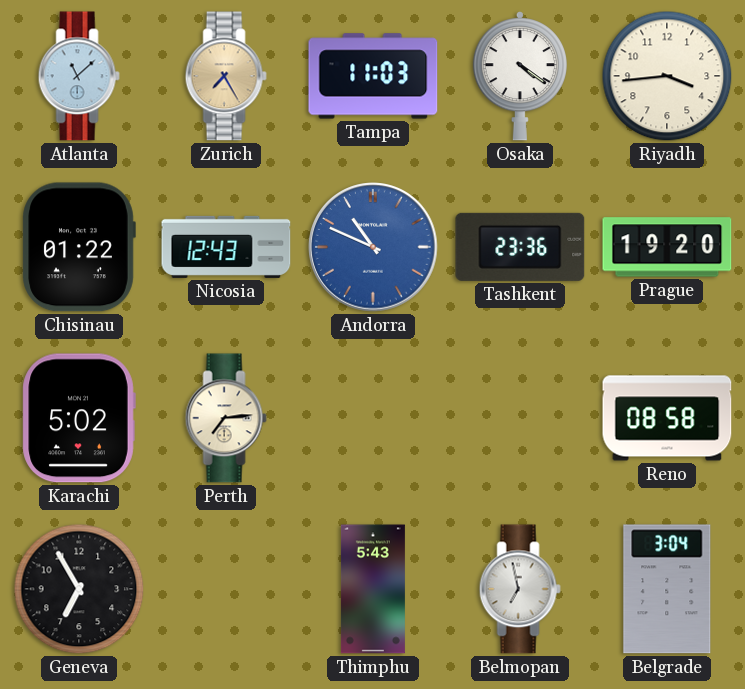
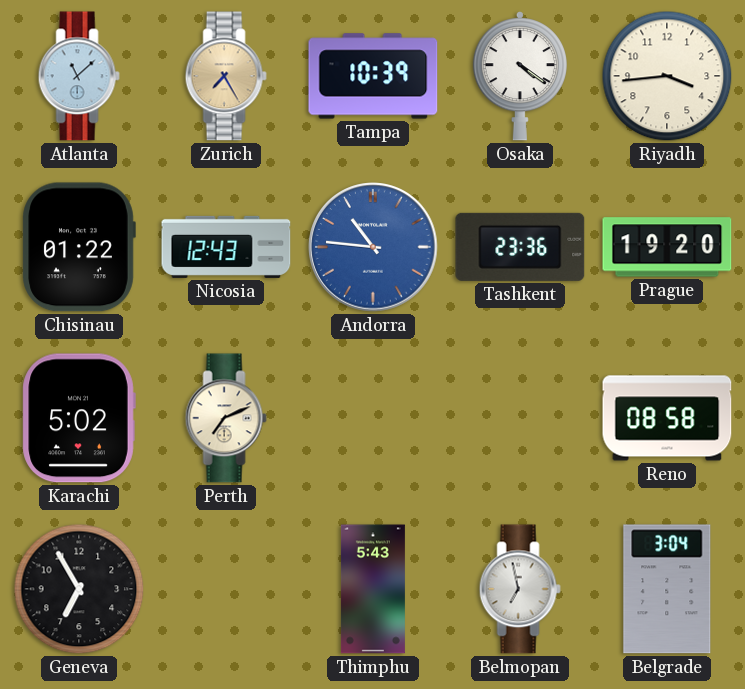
Tampa: 11:03 -> 10:39
Andorra: 10:49 -> 10:46
Perth: 7:14 -> 7:11
